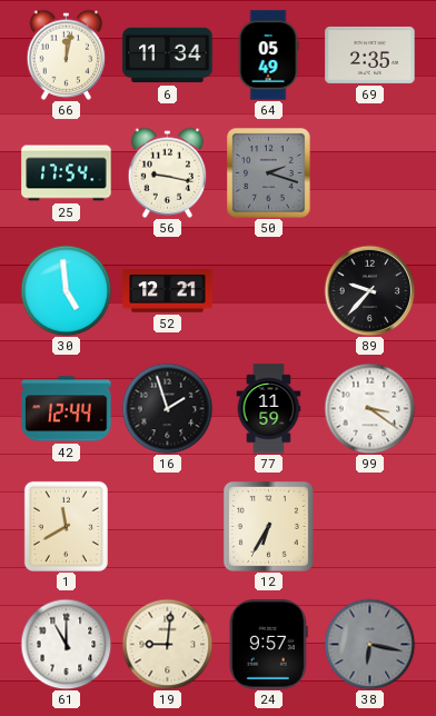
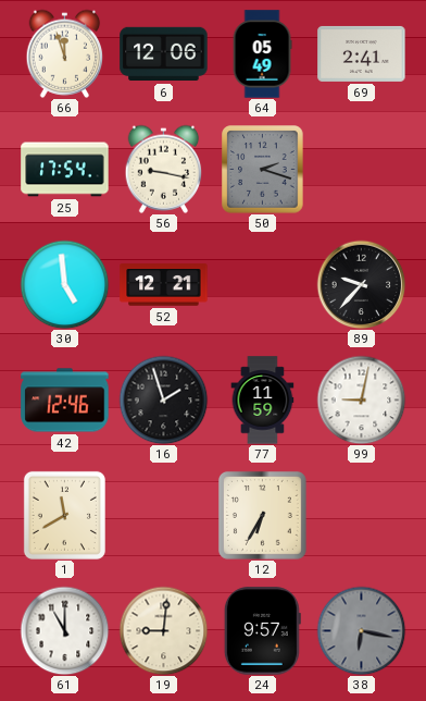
66: 12:02 -> 11:57
6: 11:34 -> 12:06
69: 2:35 -> 2:41
42: 12:44 -> 12:46
99: 3:21 -> 9:02
